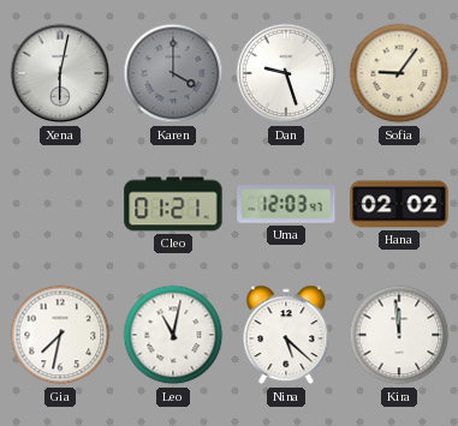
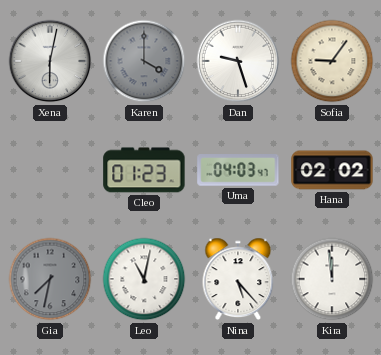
Cleo: 01:21 -> 01:23
Uma: 12:03 -> 04:03
Gia dial: white -> grey
Nina: 5:22 -> 5:23
